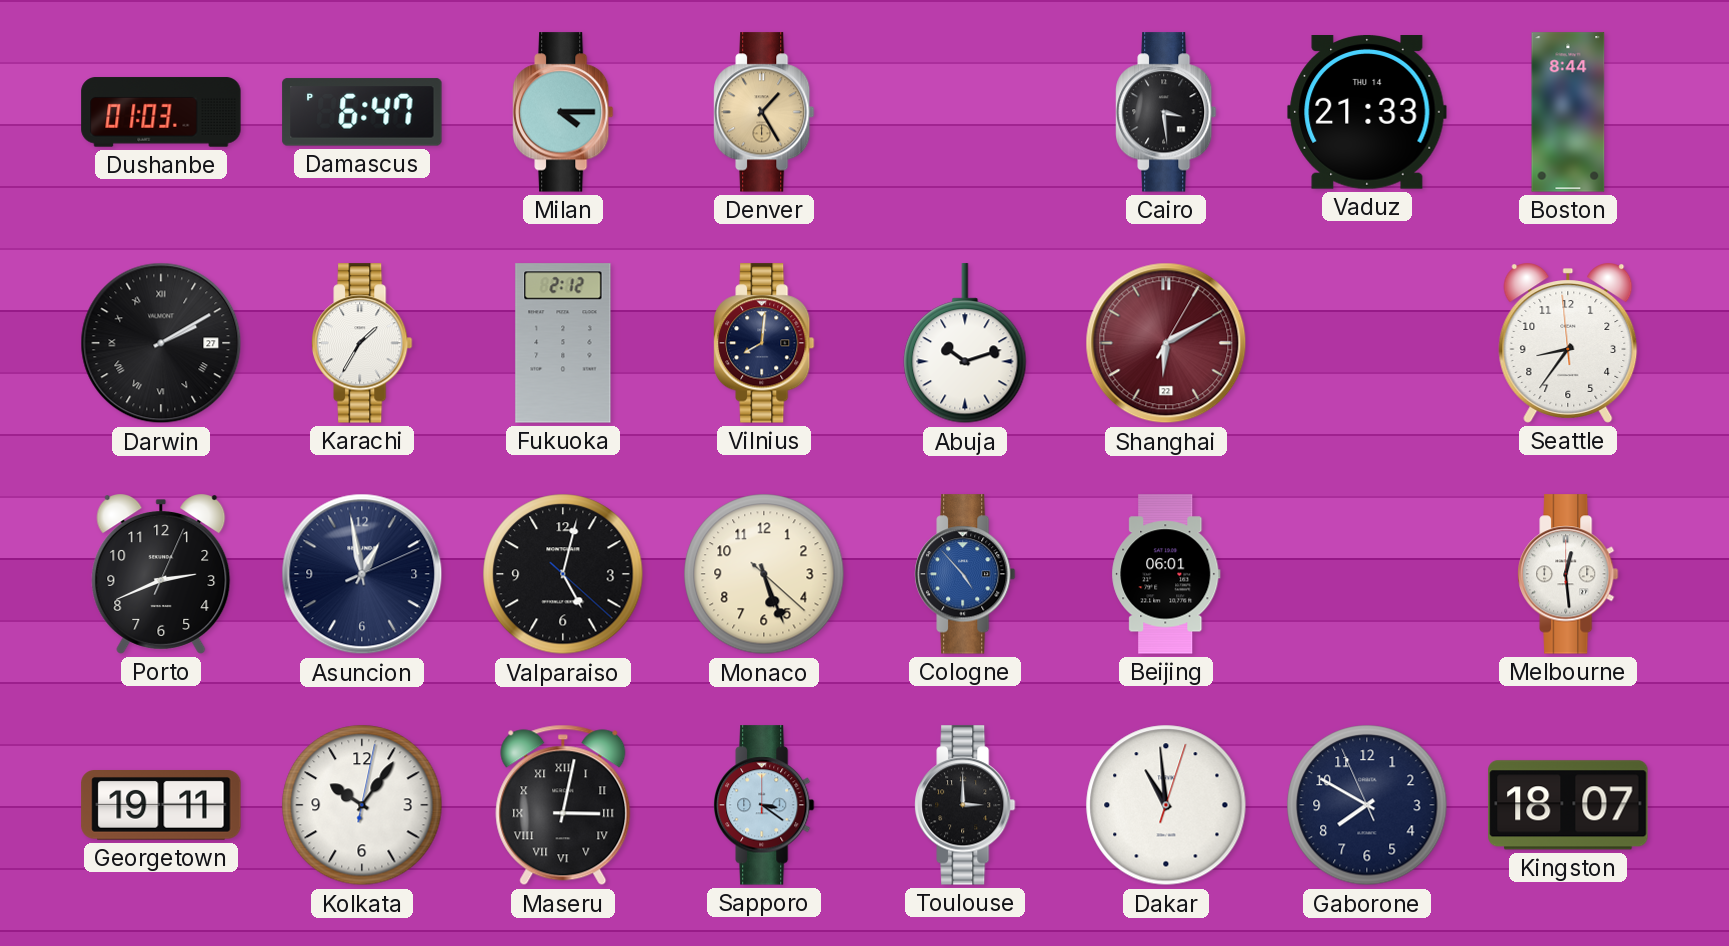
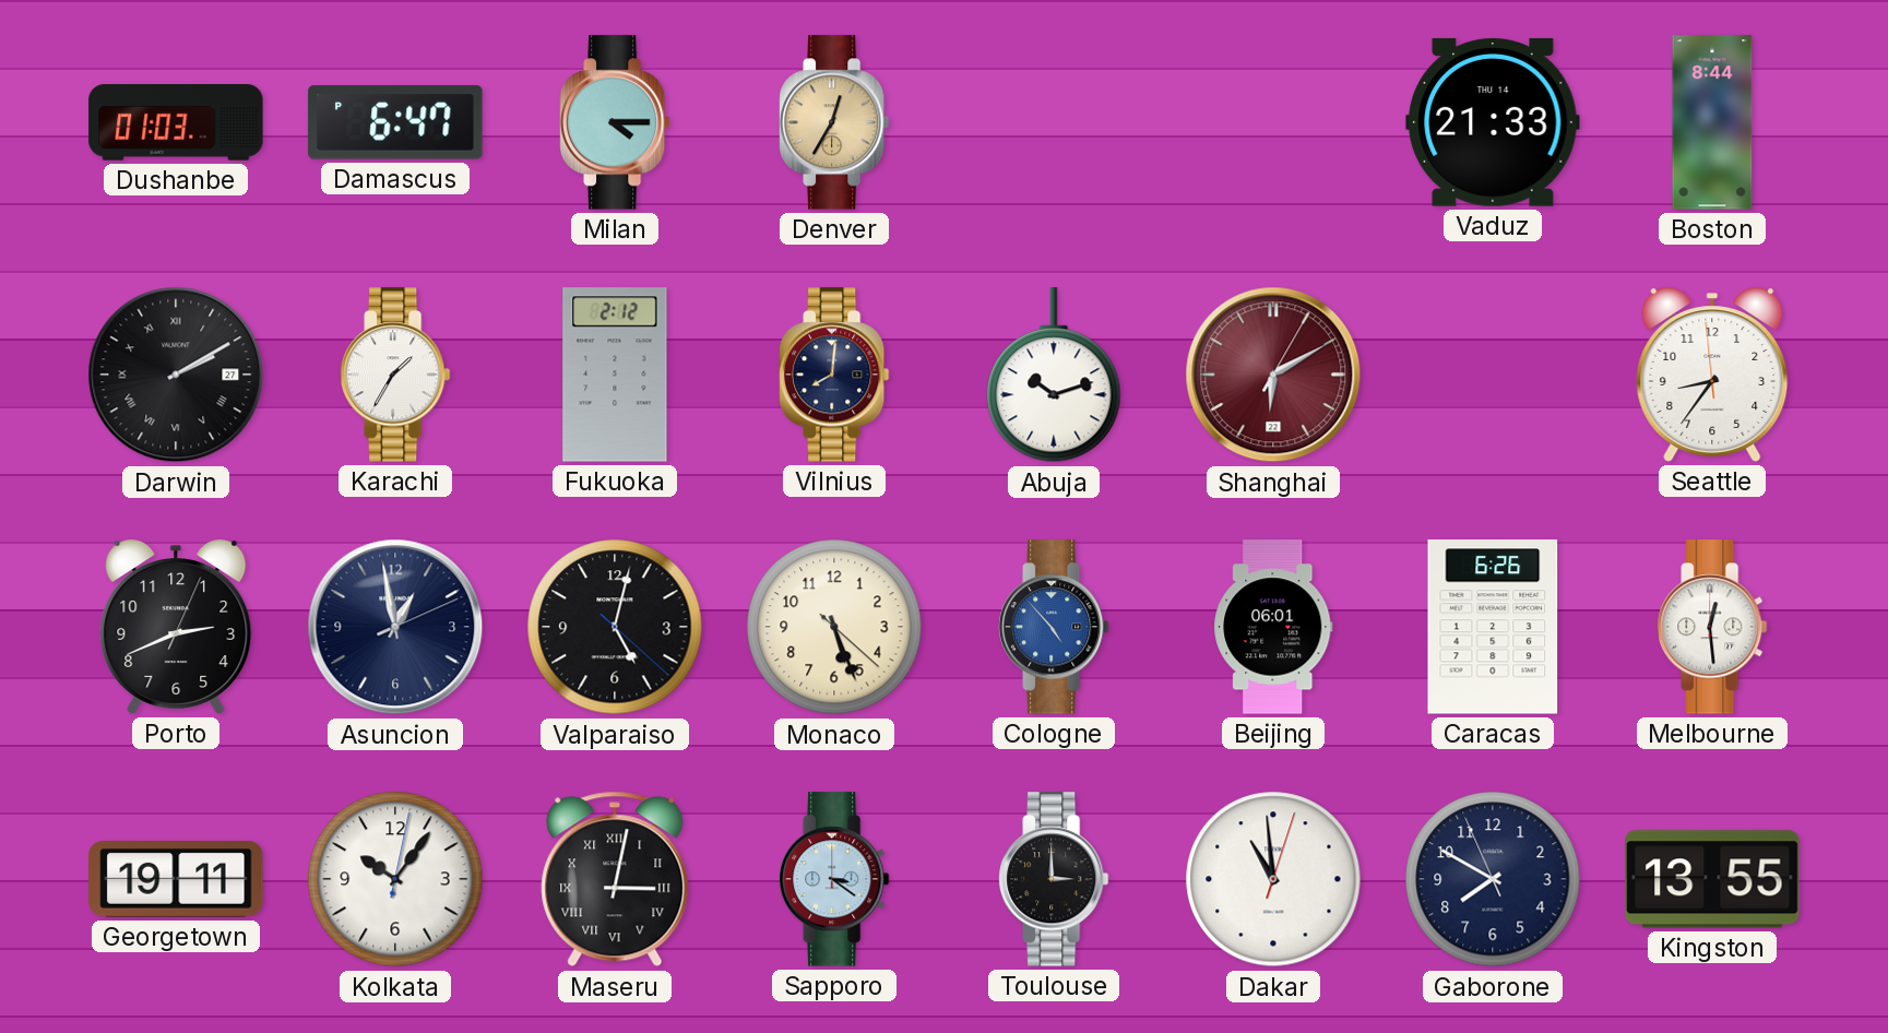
Denver: 1:25 -> 12:35
Cairo: 3:29 -> none
Caracas: none -> 6:26
Kingston: 18:07 -> 13:55
